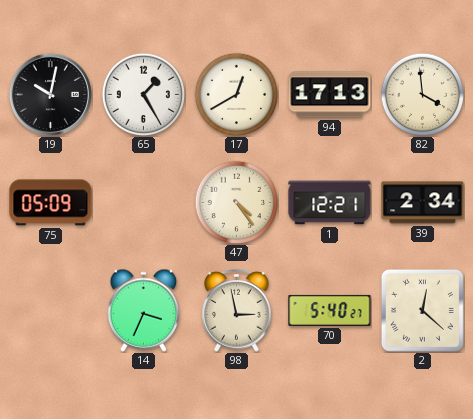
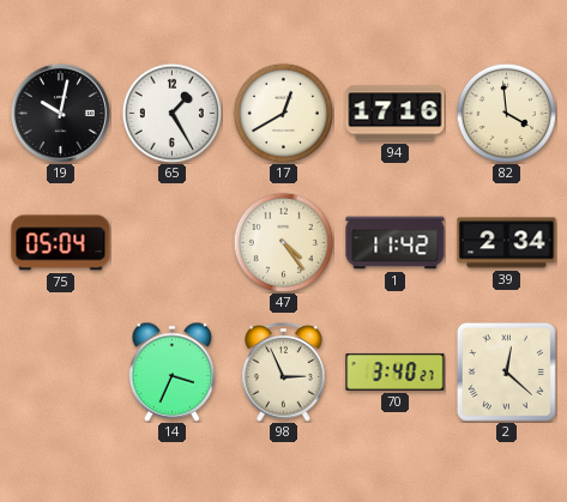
94: 17:13 -> 17:16
75: 05:09 -> 05:04
1: 12:21 -> 11:42
98: 2:58 -> 2:56
70: 5:40 -> 3:40
